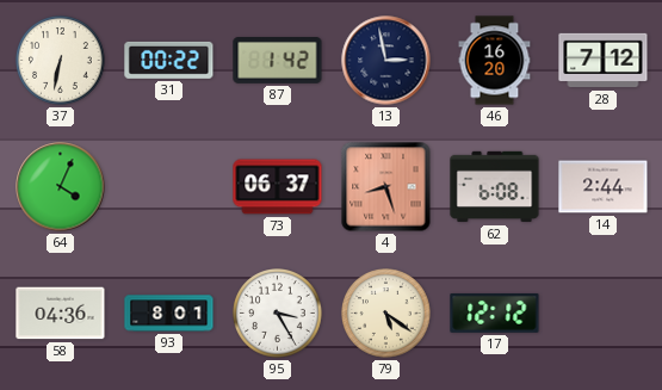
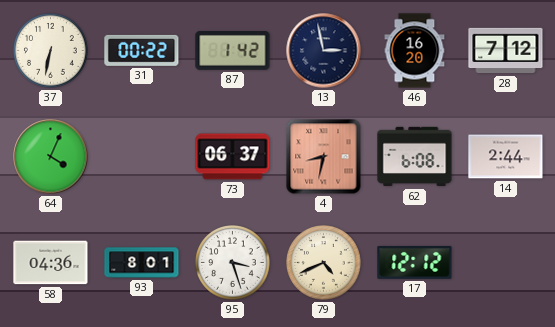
4: 8:27 -> 8:32
95: 3:25 -> 3:27
79: 5:21 -> 4:41
